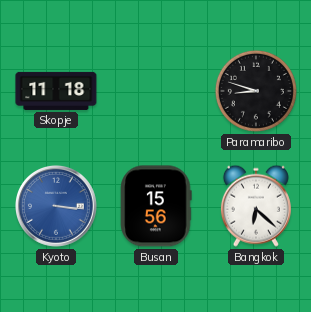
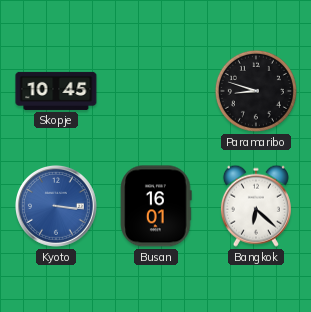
Skopje: 11:18 -> 10:45
Busan: 15:56 -> 16:01
